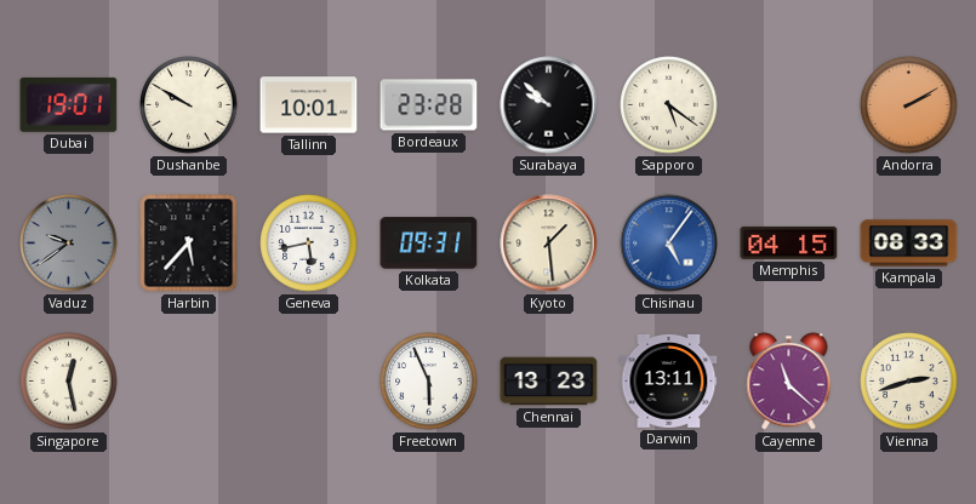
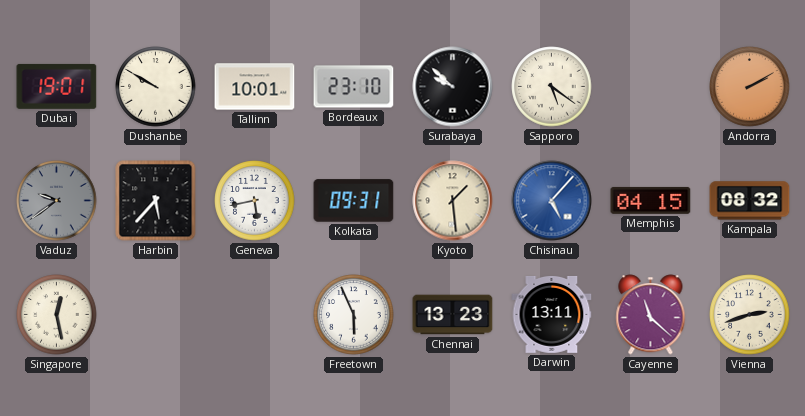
Bordeaux: 23:28 -> 23:10
Chisinau: 5:06 -> 5:07
Kampala: 08:33 -> 08:32
